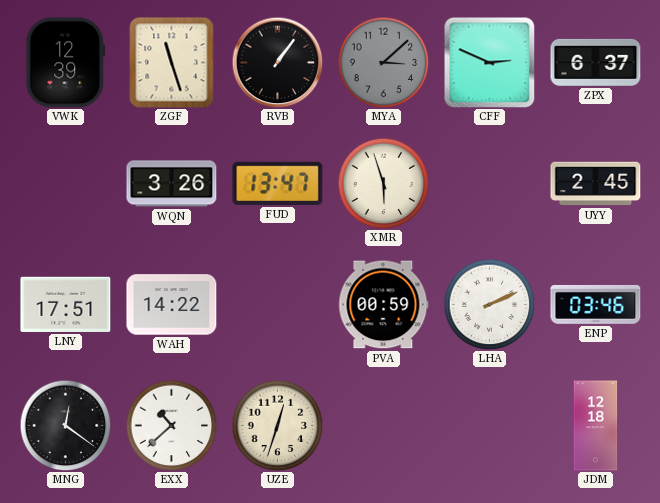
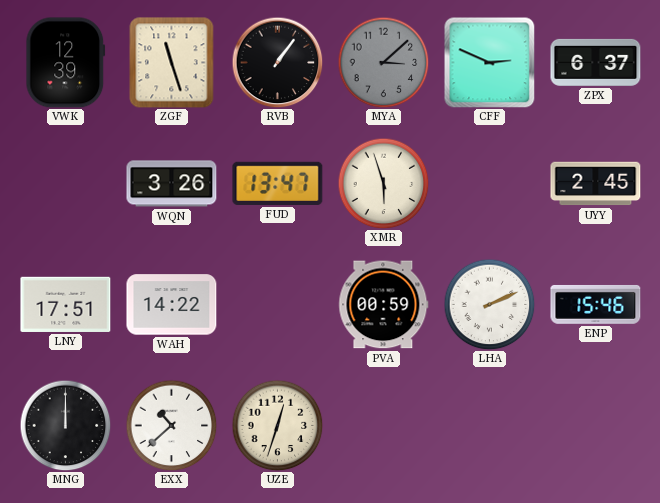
ENP: 03:46 -> 15:46
MNG: 12:21 -> 12:00
JDM: 12:18 -> none
